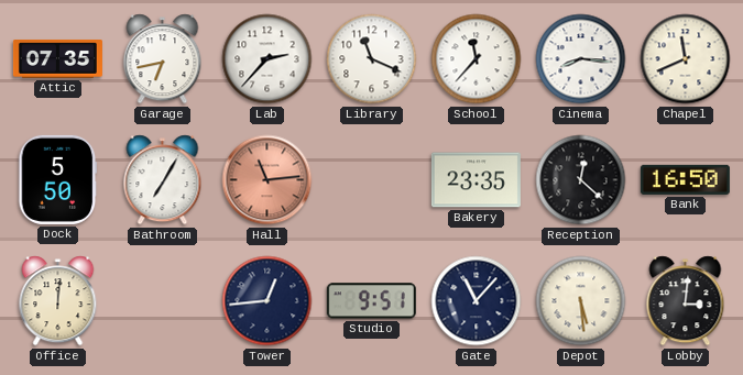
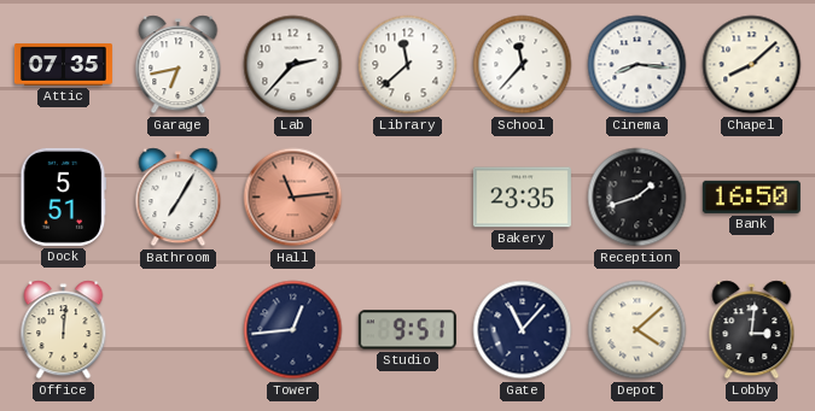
Library: 11:19 -> 11:38
Chapel: 11:41 -> 8:08
Dock: 5:50 -> 5:51
Reception: 12:22 -> 1:42
Depot: 5:29 -> 4:08
